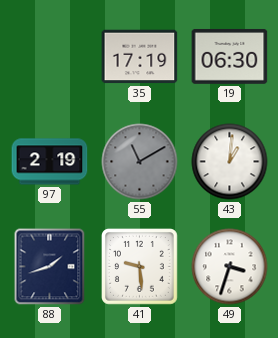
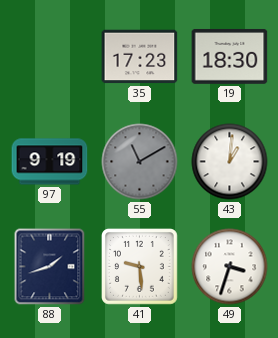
35: 17:19 -> 17:23
19: 06:30 -> 18:30
97: 2:19 -> 9:19
